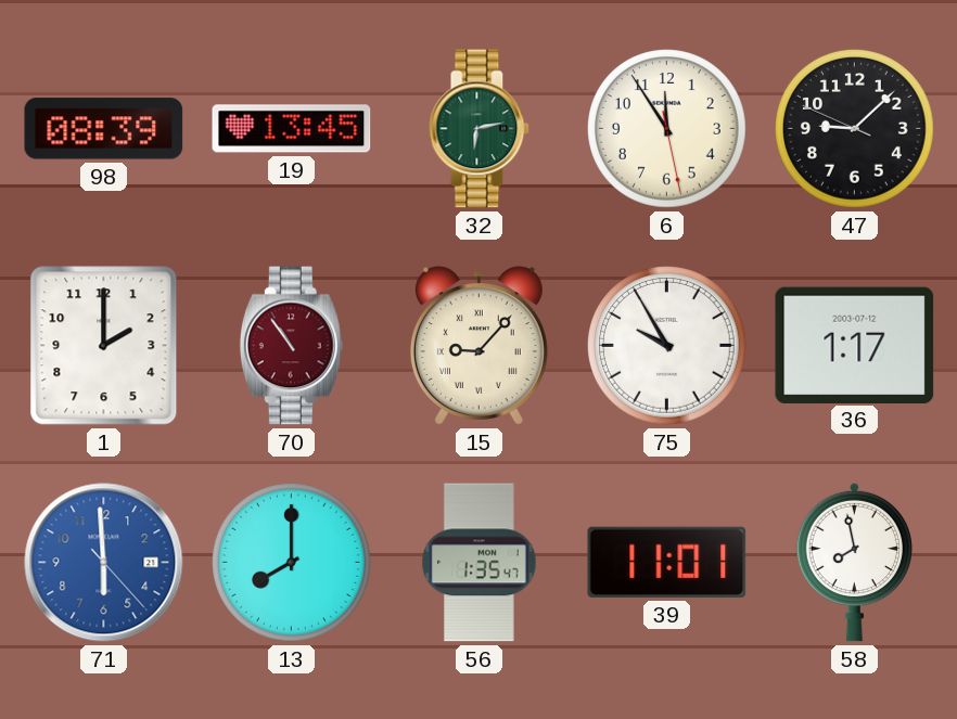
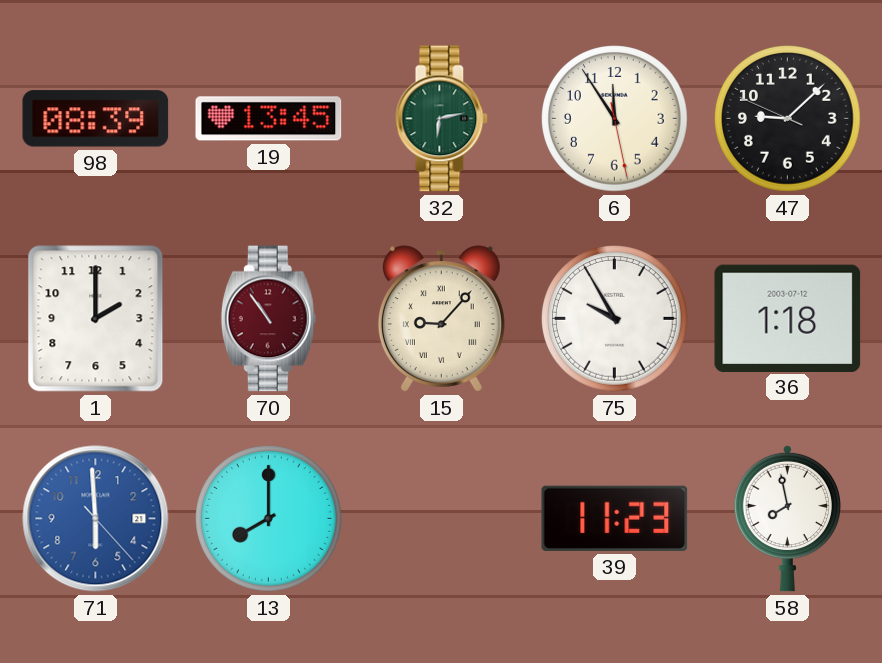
36: 1:17 -> 1:18
56: 1:35 -> none
39: 11:01 -> 11:23
